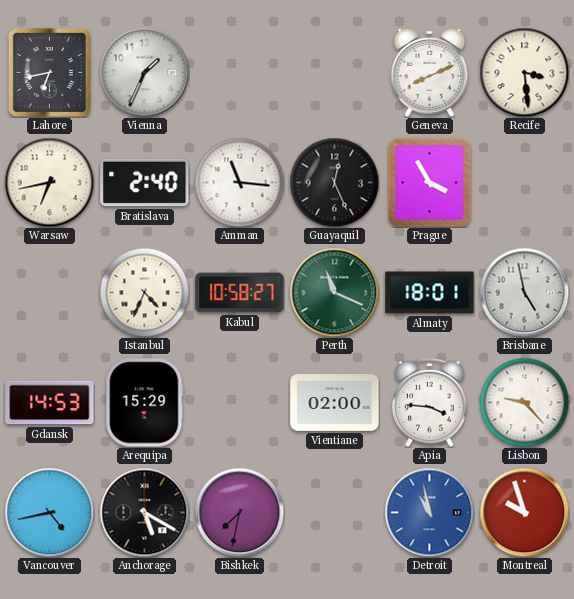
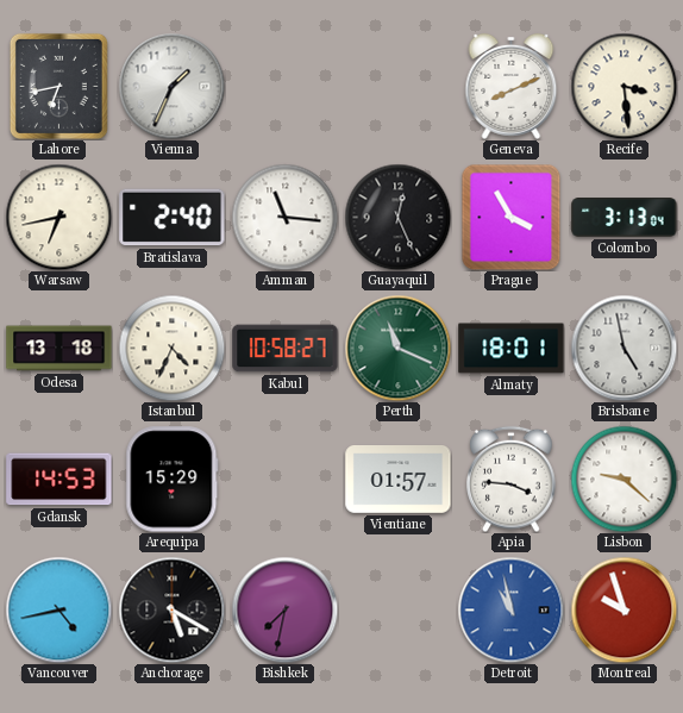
Colombo: none -> 3:13
Odesa: none -> 13:18
Vientiane: 02:00 -> 01:57
Lisbon: 9:23 -> 9:22
